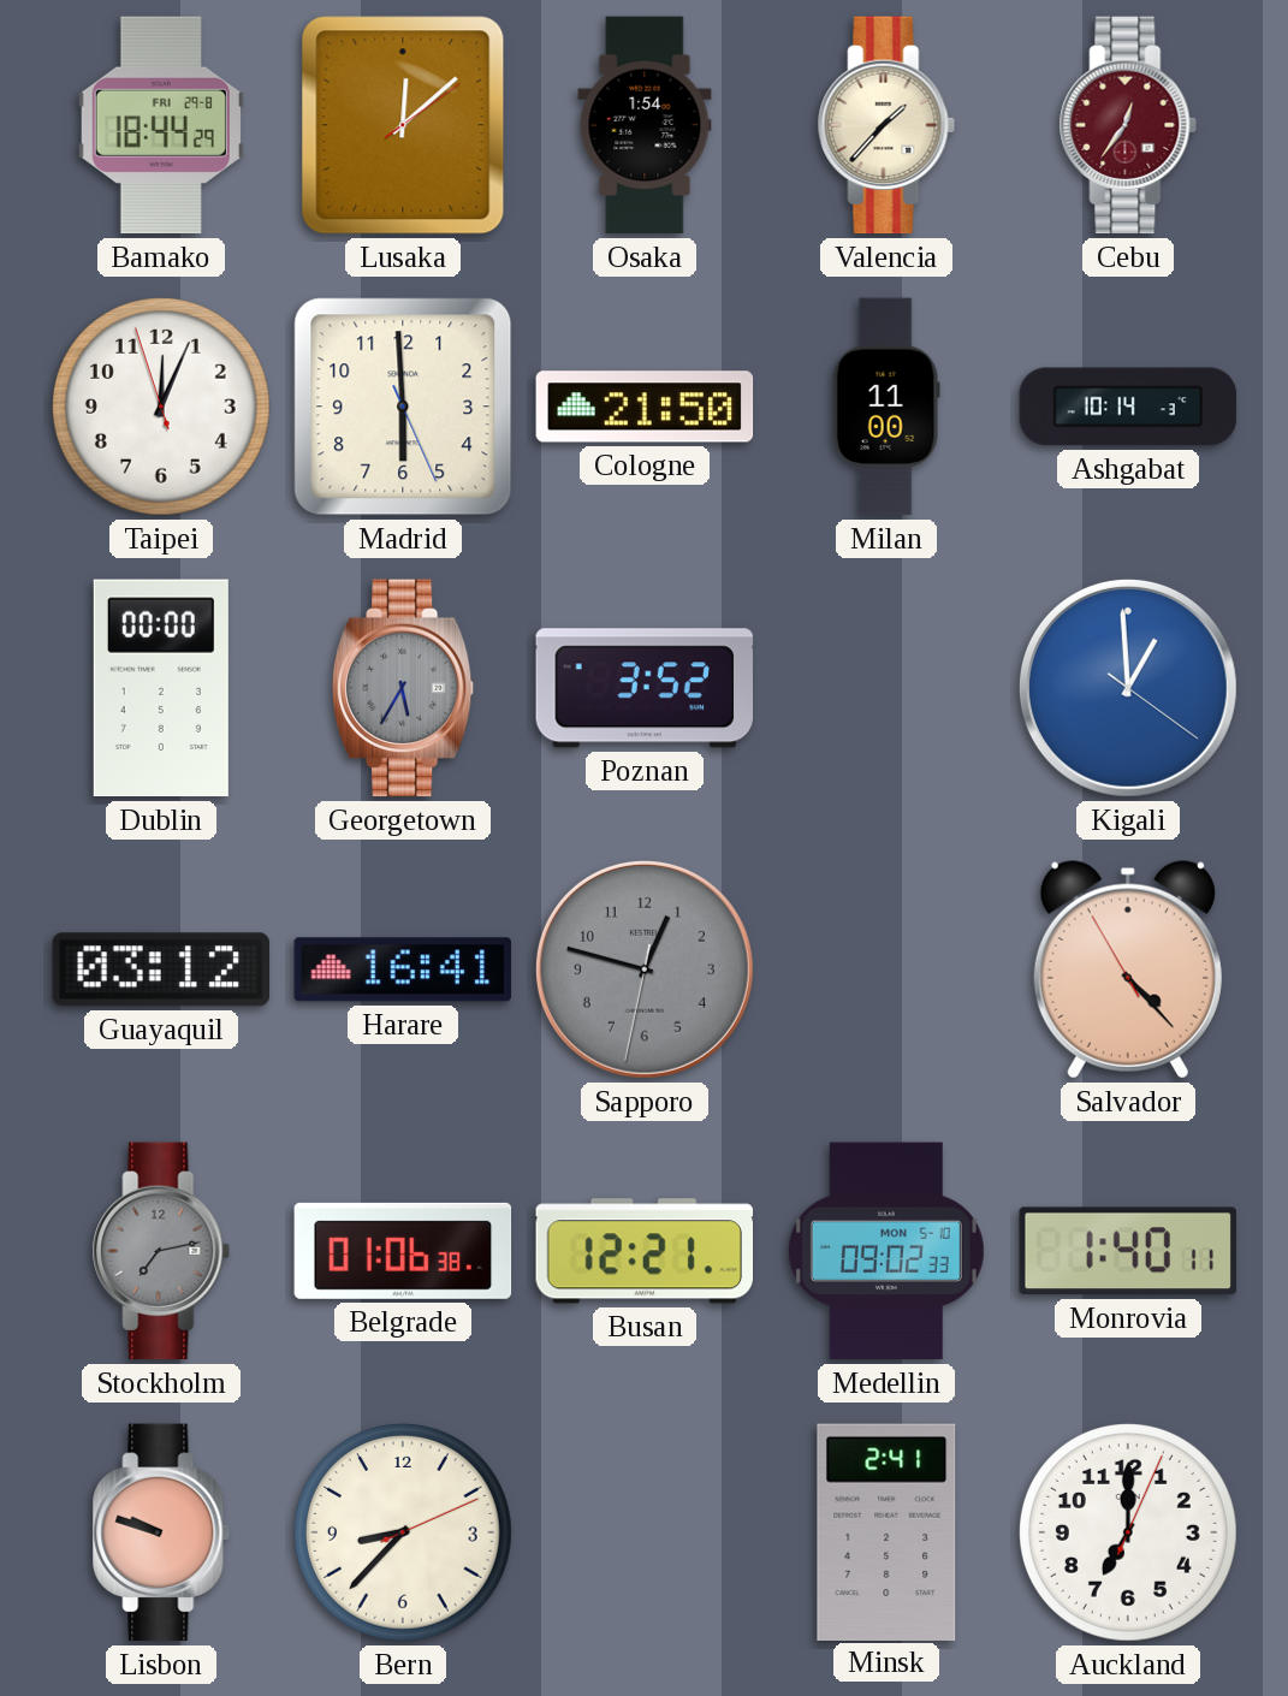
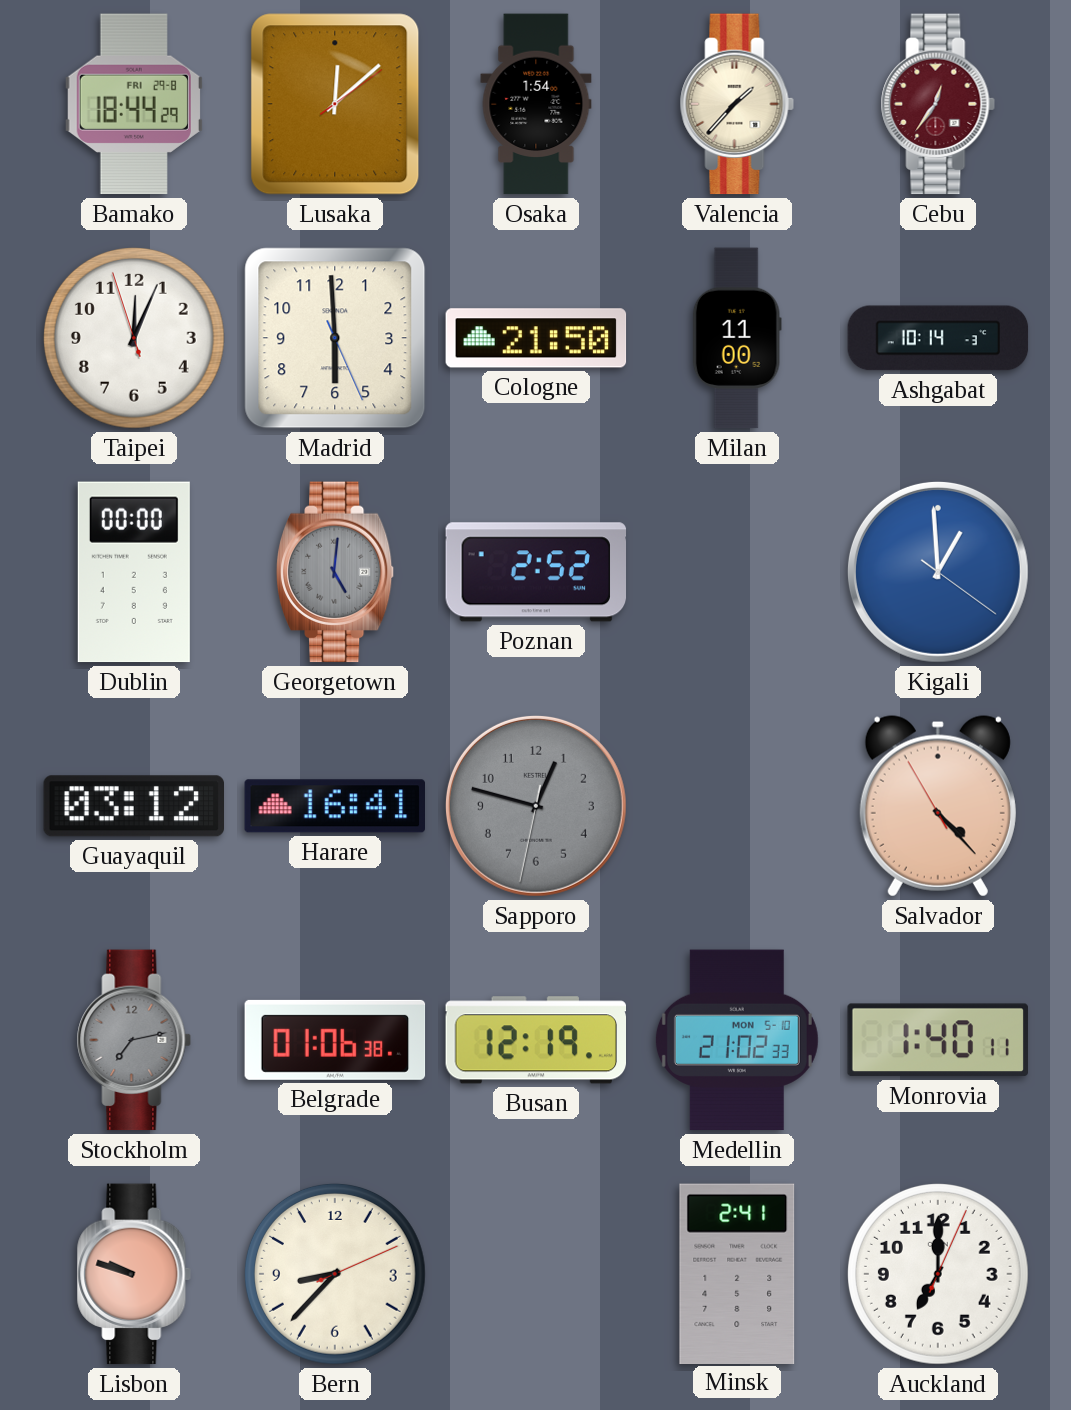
Georgetown: 5:35 -> 5:01
Poznan: 3:52 -> 2:52
Busan: 12:21 -> 12:19
Medellin: 09:02 -> 21:02
